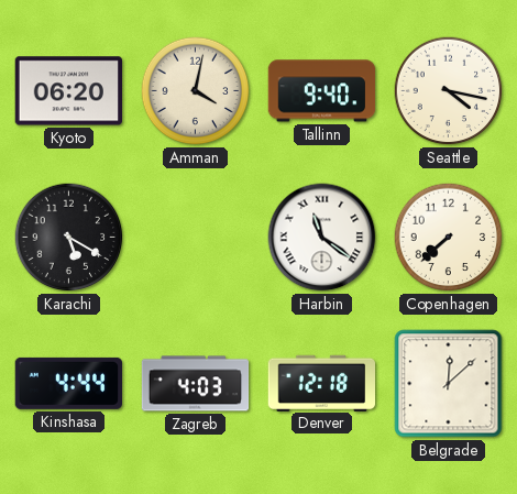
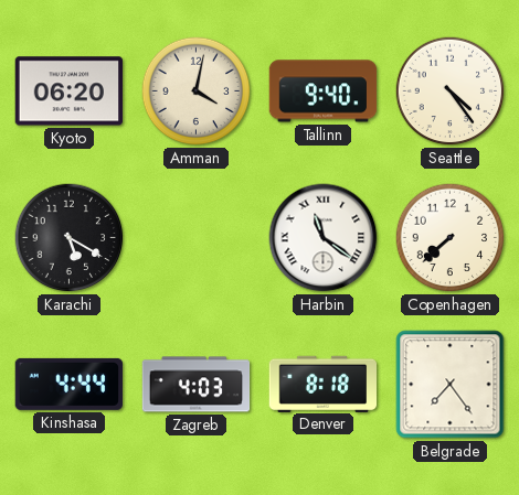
Seattle: 4:17 -> 4:24
Denver: 12:18 -> 8:18
Belgrade: 12:08 -> 7:24
